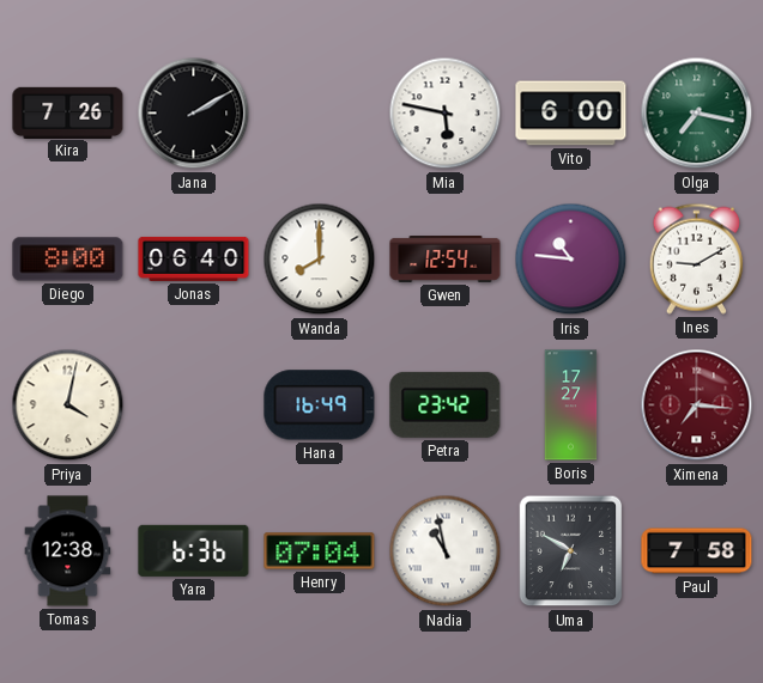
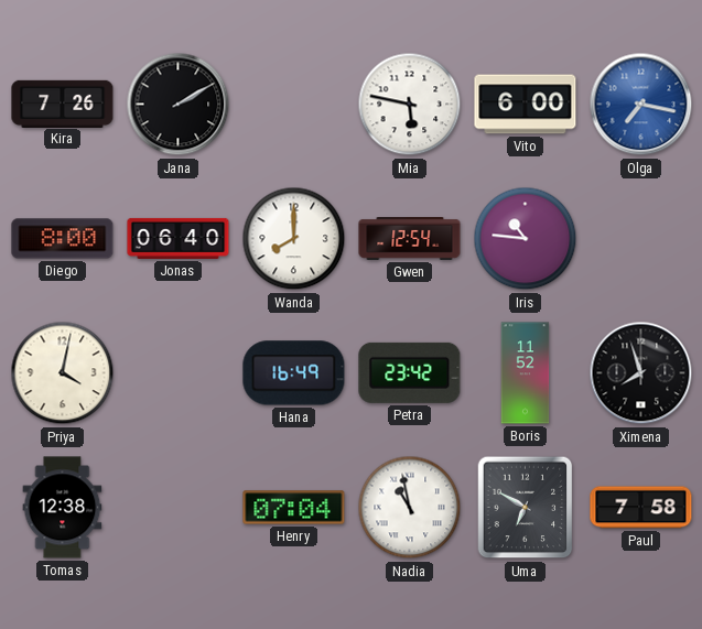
Olga dial: green -> blue
Ines: 9:10 -> none
Boris: 17:27 -> 11:52
Ximena: 7:16 -> 7:57
Ximena dial: burgundy -> black
Yara: 6:36 -> none
